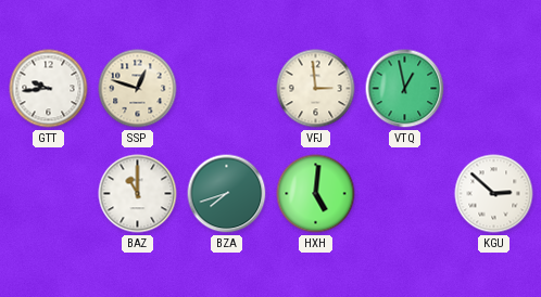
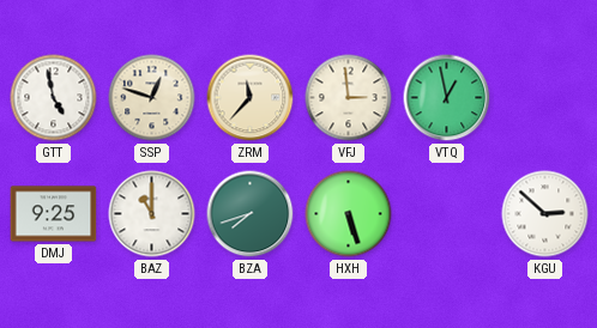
GTT: 9:44 -> 4:58
ZRM: none -> 11:37
DMJ: none -> 9:25
HXH: 5:01 -> 5:27
